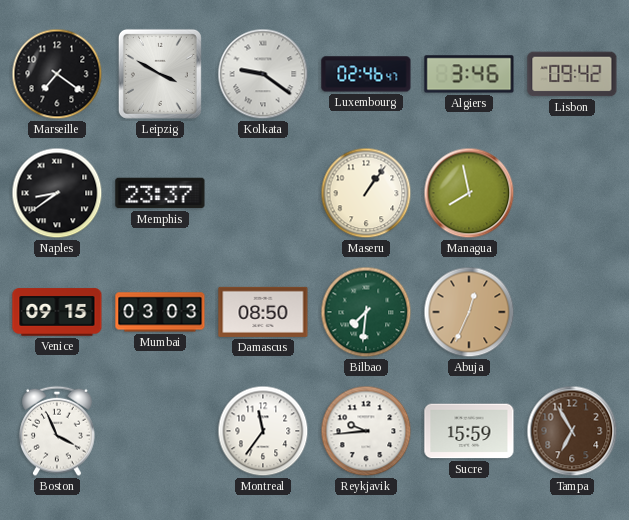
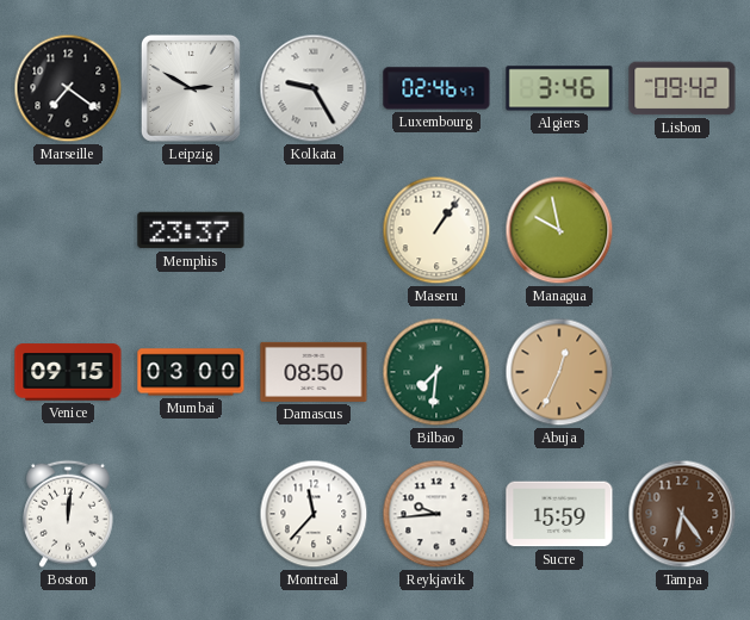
Leipzig: 3:50 -> 2:50
Kolkata: 9:21 -> 9:25
Naples: 8:39 -> none
Managua: 7:58 -> 9:58
Mumbai: 03:03 -> 03:00
Boston: 3:56 -> 12:01
Montreal: 11:36 -> 11:37
Tampa: 6:55 -> 6:24
